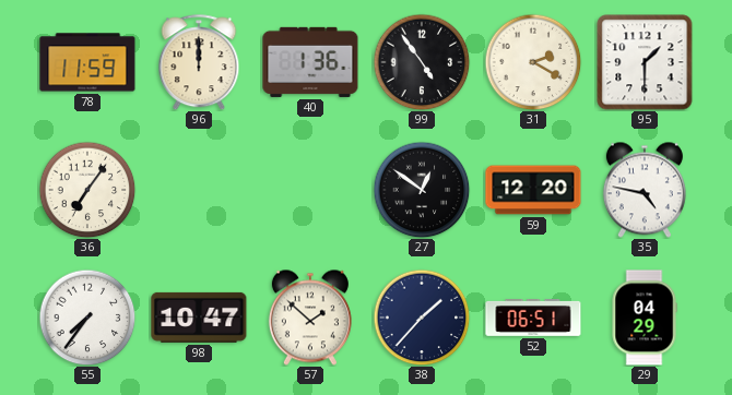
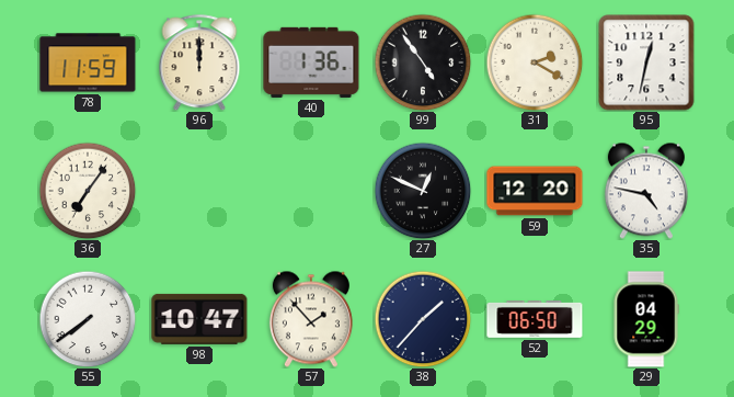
95: 1:30 -> 12:32
27: 12:51 -> 12:49
55: 7:36 -> 7:39
57: 1:52 -> 1:53
52: 06:51 -> 06:50
